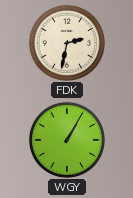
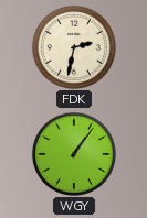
WGY: 1:05 -> 1:06
